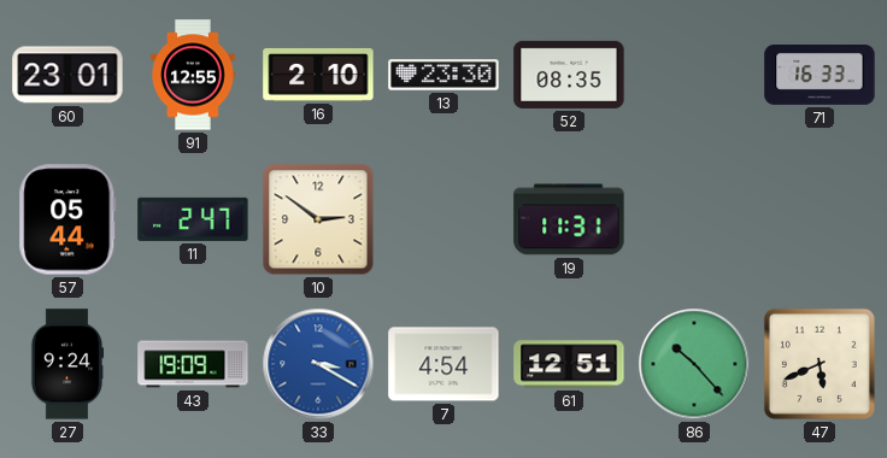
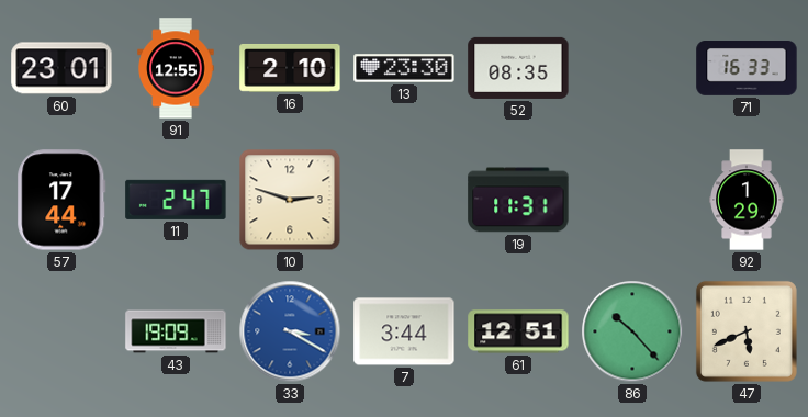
57: 05:44 -> 17:44
10: 2:51 -> 2:48
92: none -> 1:29
27: 9:24 -> none
7: 4:54 -> 3:44
